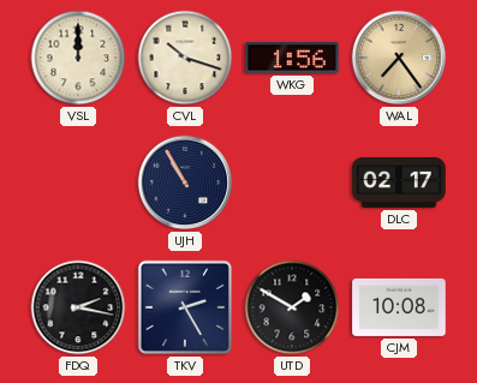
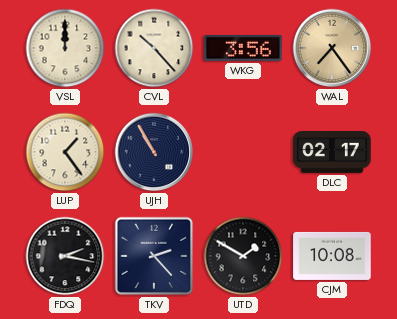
CVL: 10:18 -> 10:23
WKG: 1:56 -> 3:56
LUP: none -> 1:24
TKV: 2:25 -> 2:23
